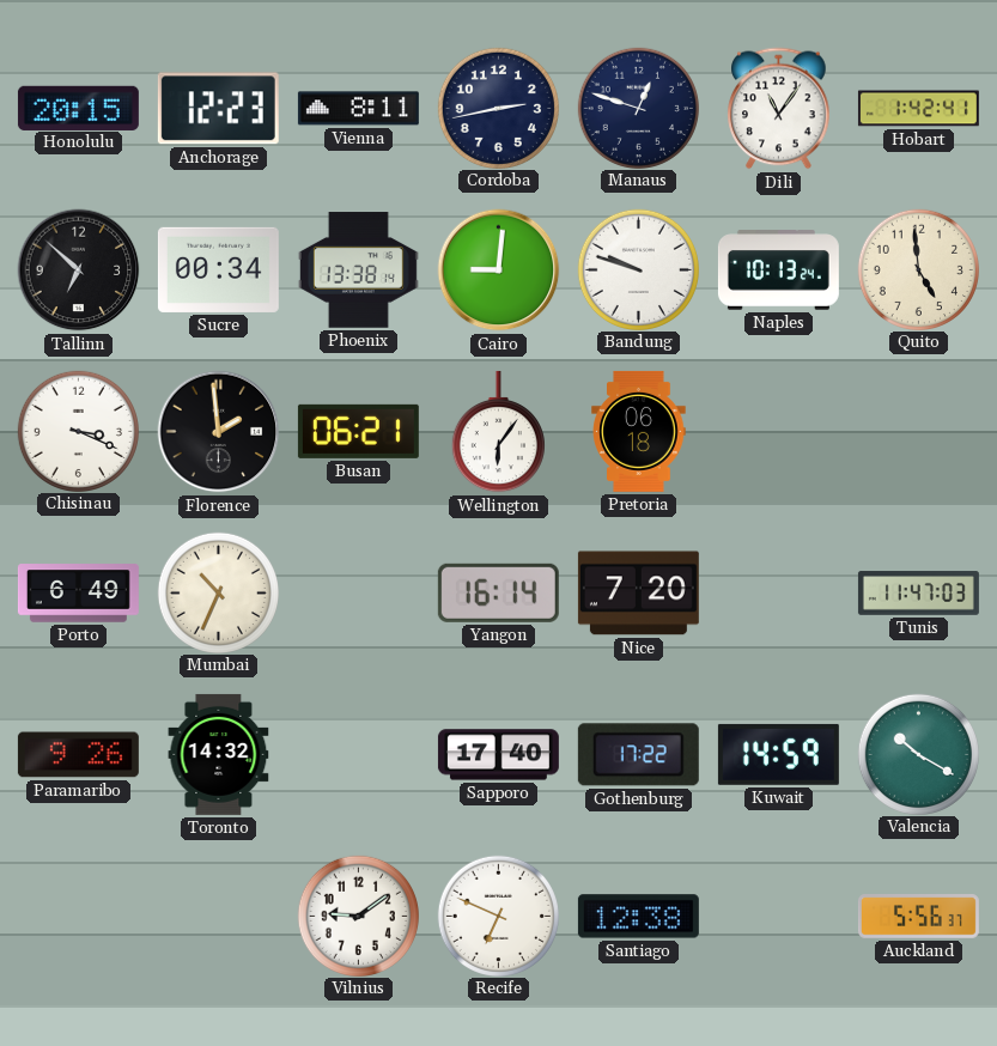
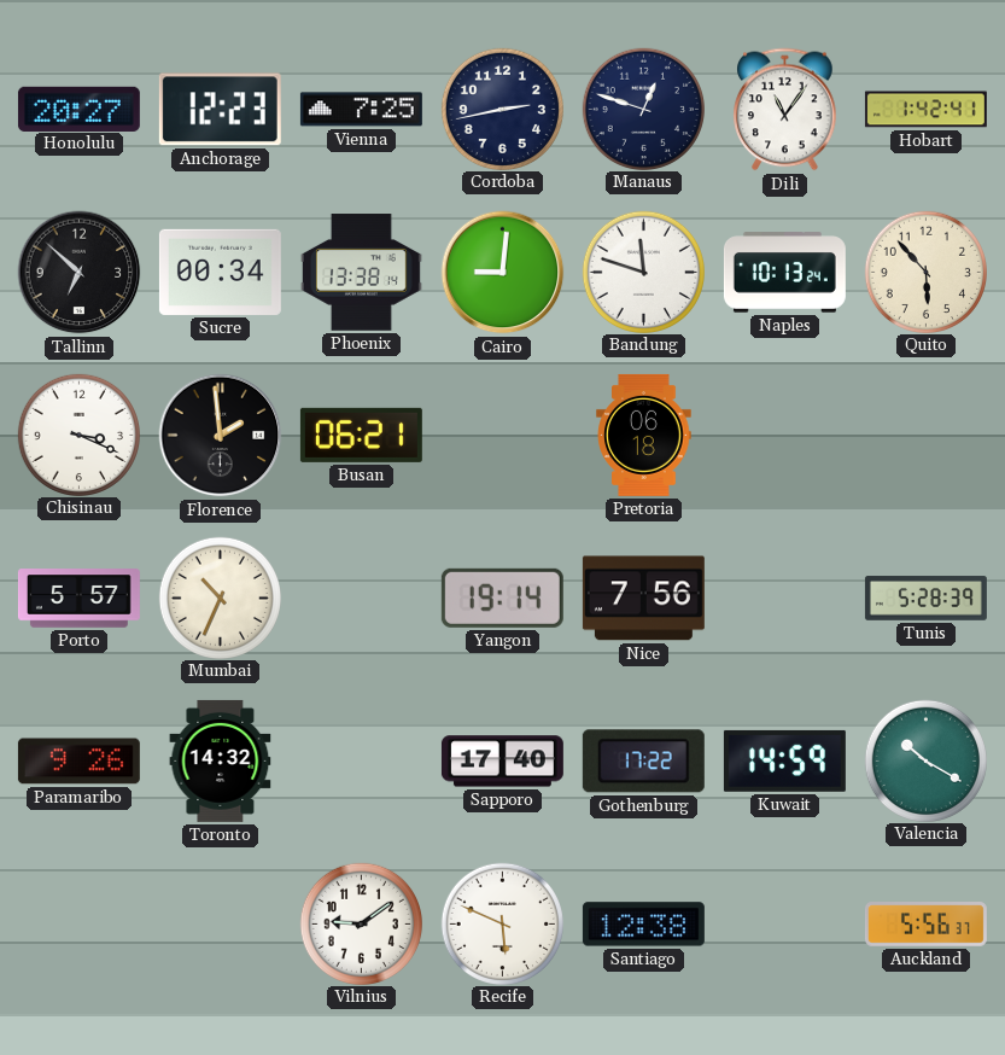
Honolulu: 20:15 -> 20:27
Vienna: 8:11 -> 7:25
Bandung: 9:48 -> 11:48
Quito: 4:59 -> 5:53
Wellington: 6:06 -> none
Porto: 6:49 -> 5:57
Yangon: 16:14 -> 19:14
Nice: 7:20 -> 7:56
Tunis: 11:47 -> 5:28
Recife: 6:49 -> 5:49
